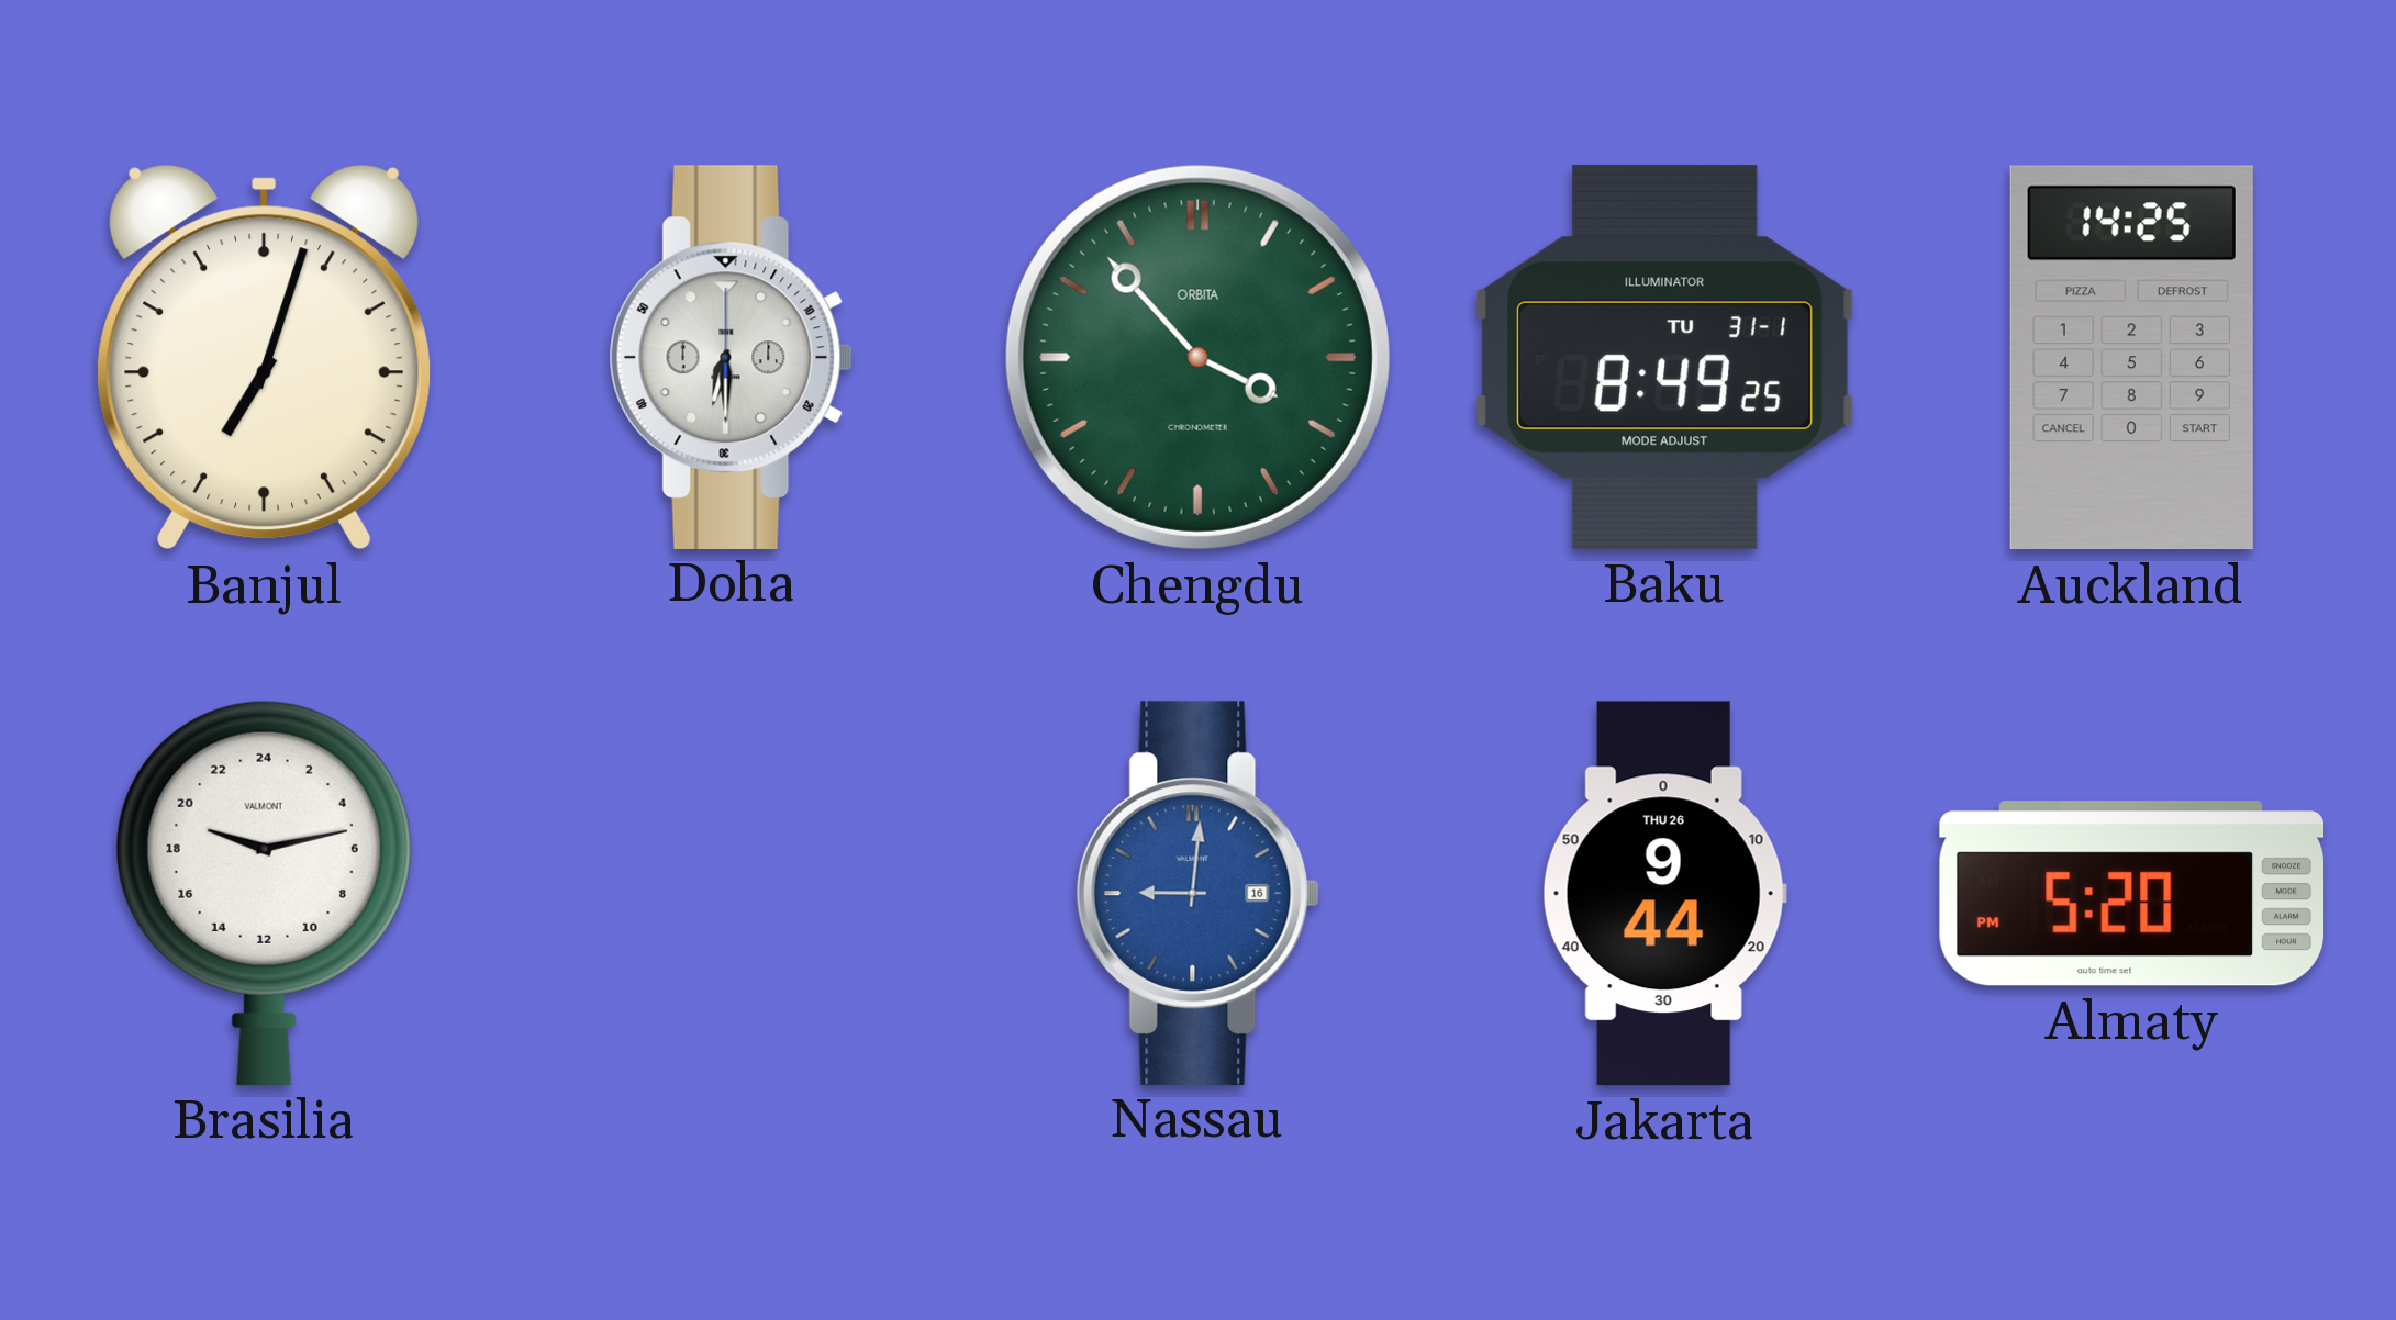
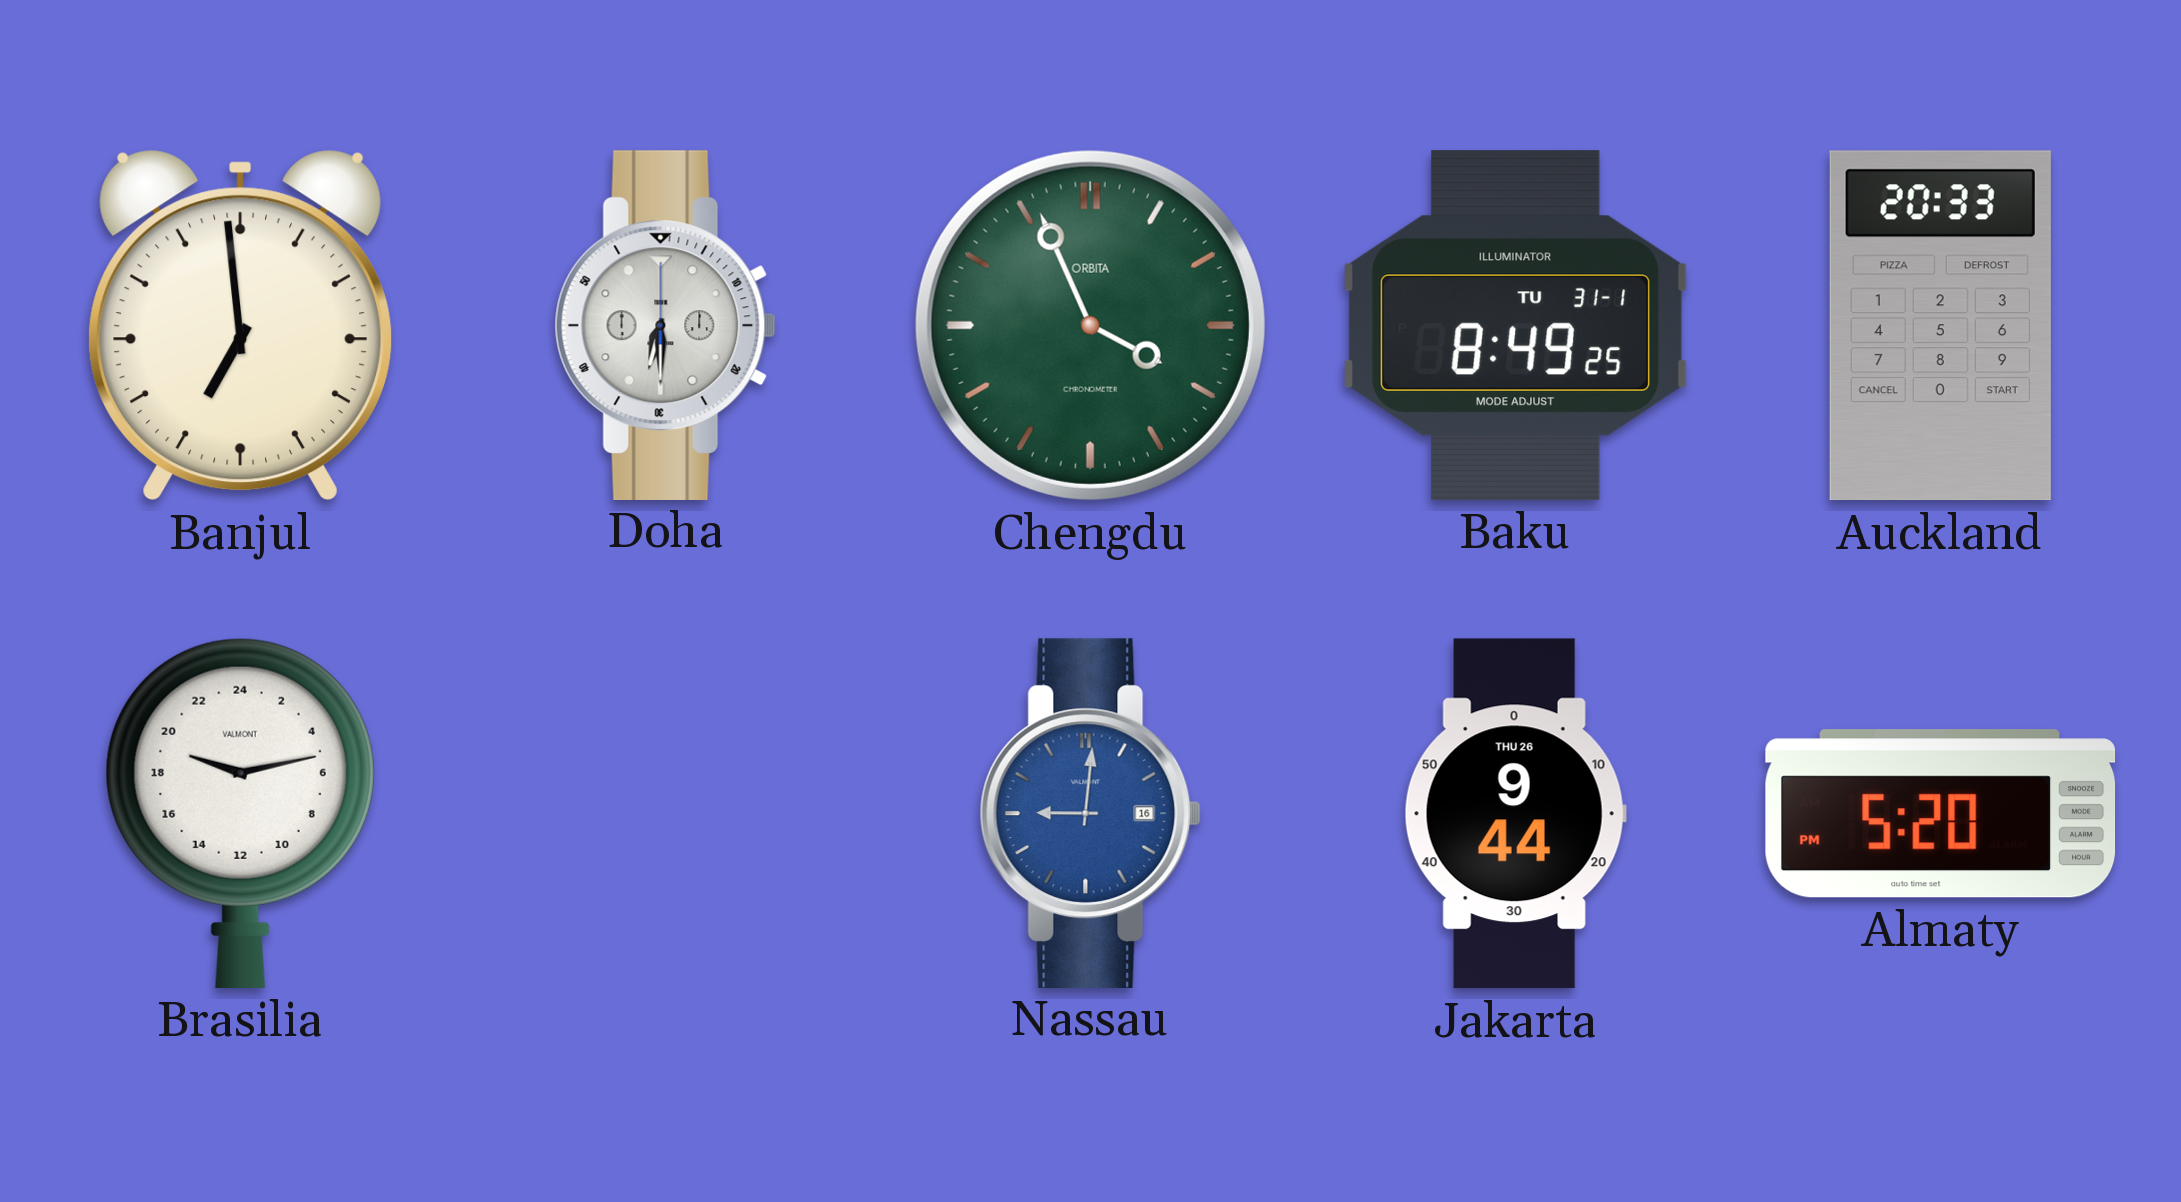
Banjul: 7:03 -> 6:59
Chengdu: 3:53 -> 3:56
Auckland: 14:25 -> 20:33
